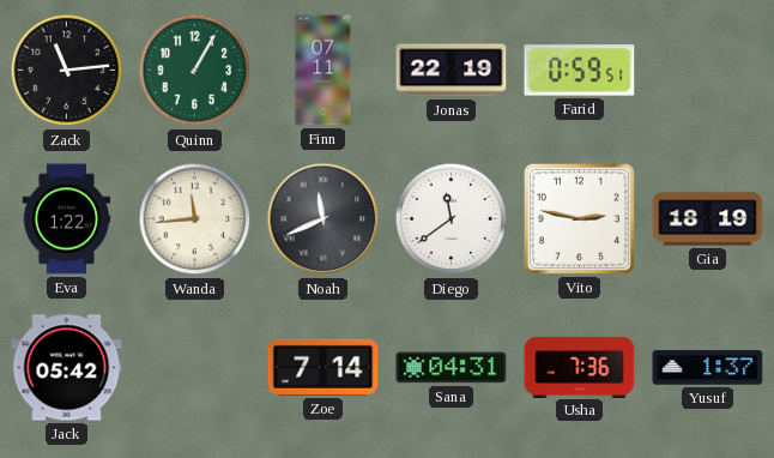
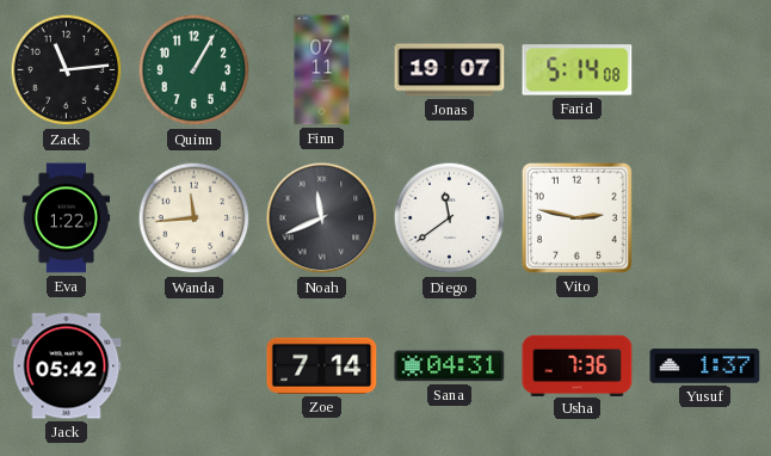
Jonas: 22:19 -> 19:07
Farid: 0:59 -> 5:14
Gia: 18:19 -> none
